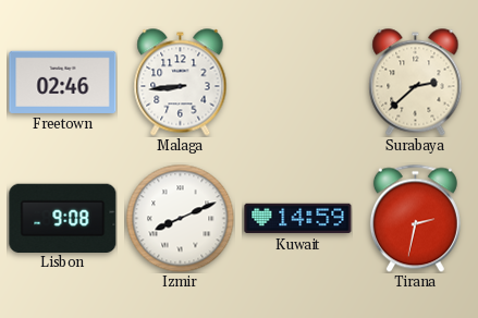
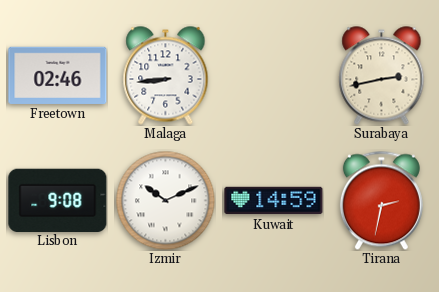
Surabaya: 2:38 -> 2:43
Izmir: 8:11 -> 10:11
